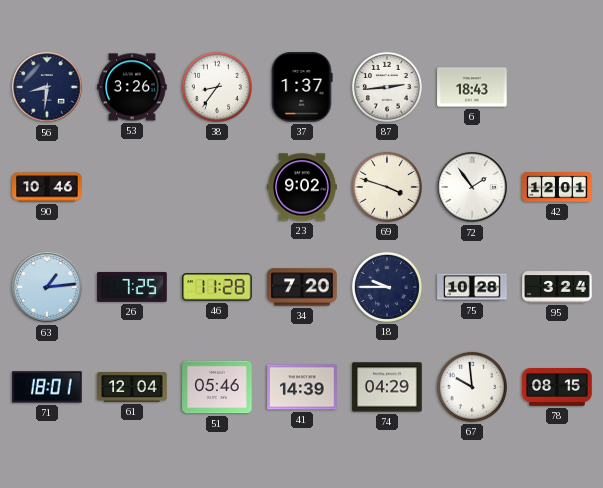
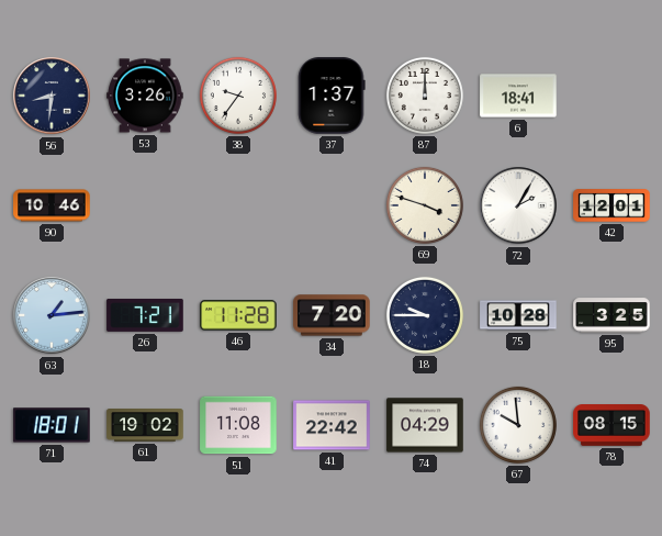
38: 8:36 -> 9:36
87: 2:44 -> 12:00
6: 18:43 -> 18:41
23: 9:02 -> none
72: 1:54 -> 2:05
26: 7:25 -> 7:21
95: 3:24 -> 3:25
61: 12:04 -> 19:02
51: 05:46 -> 11:08
41: 14:39 -> 22:42
